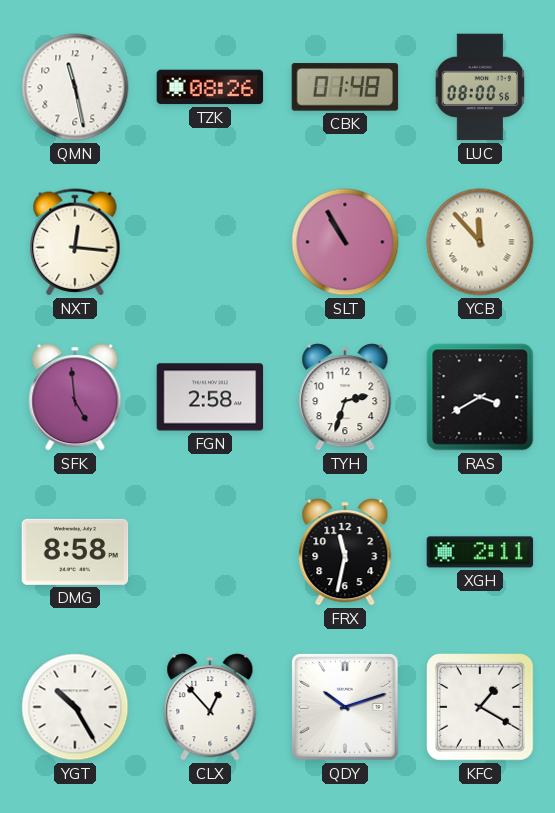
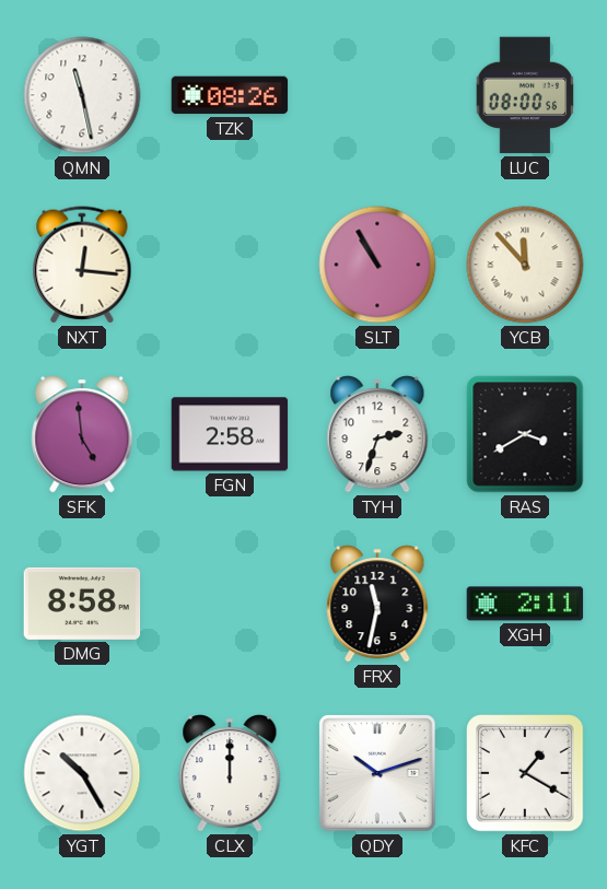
CBK: 01:48 -> none
CLX: 12:53 -> 12:00
